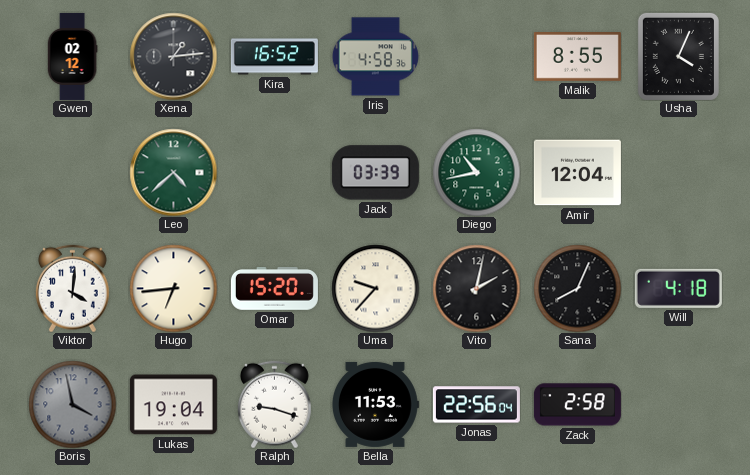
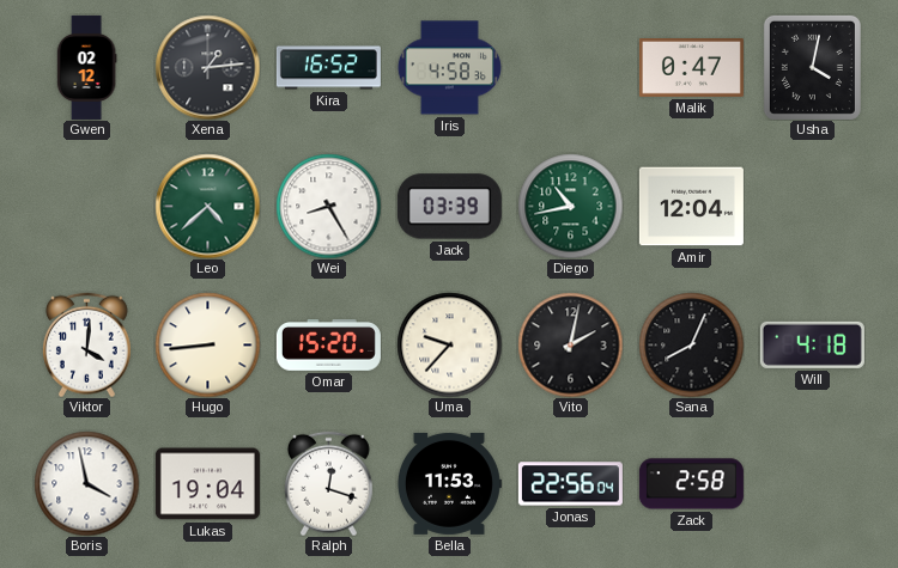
Malik: 8:55 -> 0:47
Usha: 4:04 -> 4:02
Wei: none -> 8:25
Hugo: 6:44 -> 8:44
Boris dial: grey -> white
Ralph: 9:18 -> 12:18
